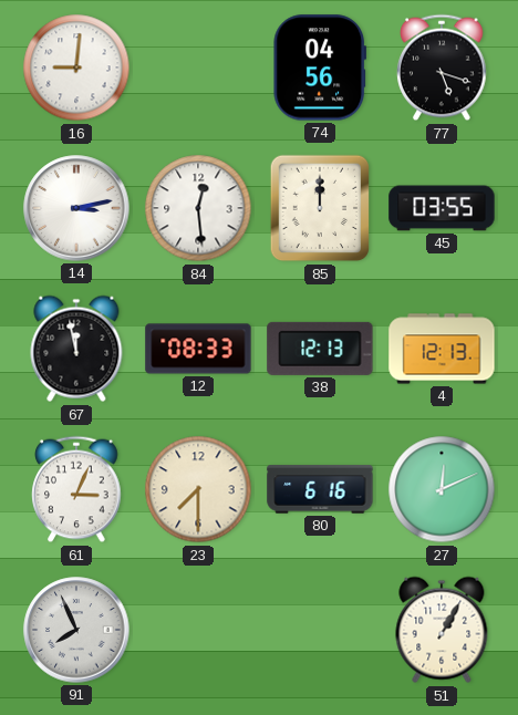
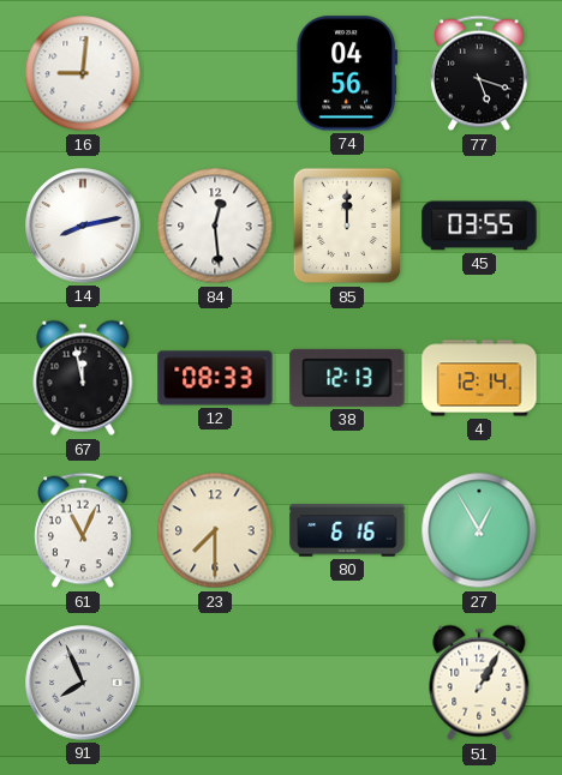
14: 3:13 -> 8:13
4: 12:13 -> 12:14
61: 3:04 -> 11:04
27: 12:11 -> 12:55
